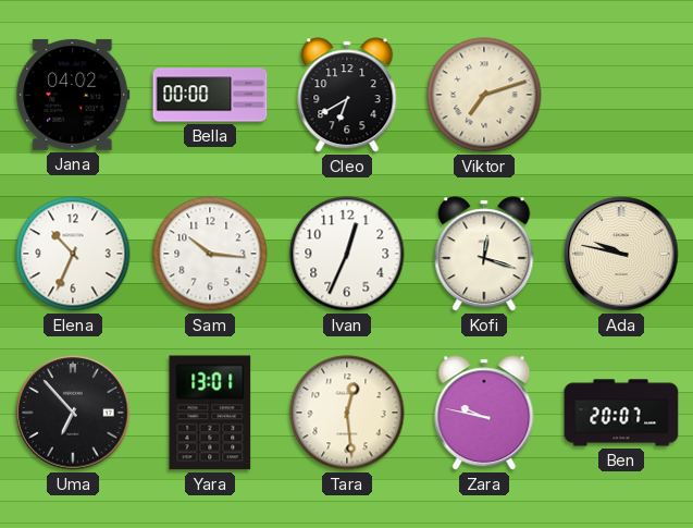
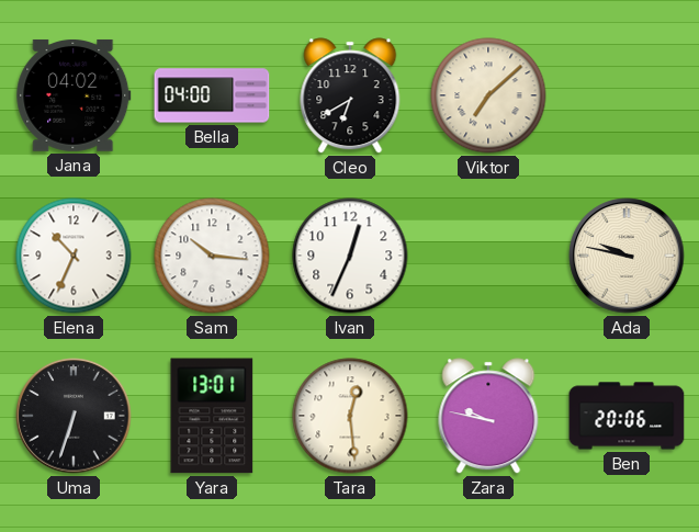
Bella: 00:00 -> 04:00
Viktor: 7:12 -> 7:08
Kofi: 12:18 -> none
Uma: 6:53 -> 6:33
Ben: 20:07 -> 20:06
